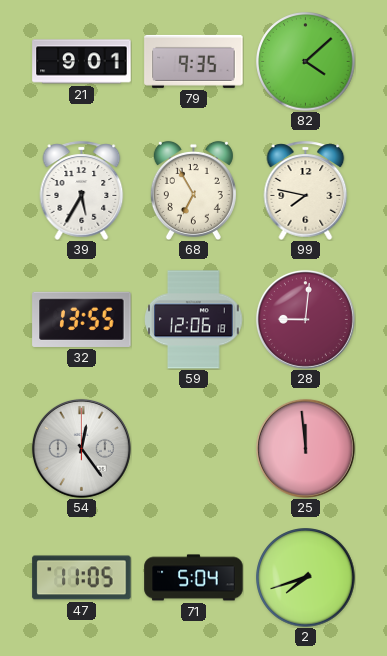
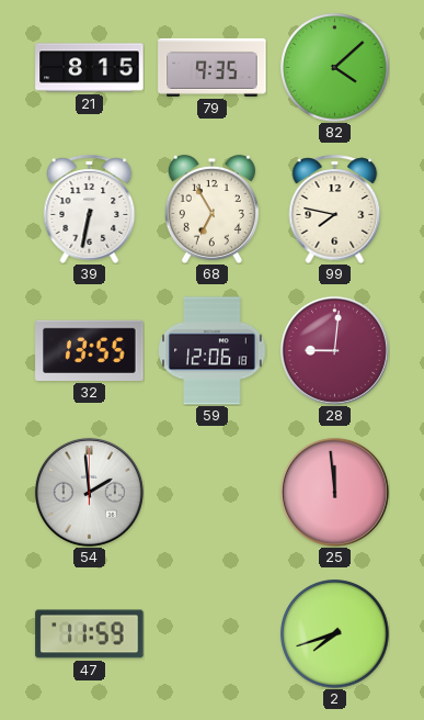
21: 9:01 -> 8:15
39: 5:35 -> 6:32
54: 12:24 -> 1:59
47: 11:05 -> 11:59
71: 5:04 -> none
